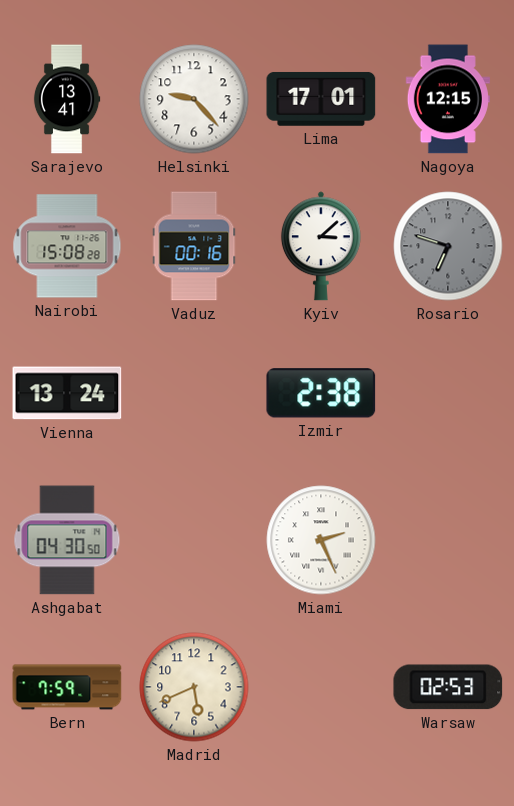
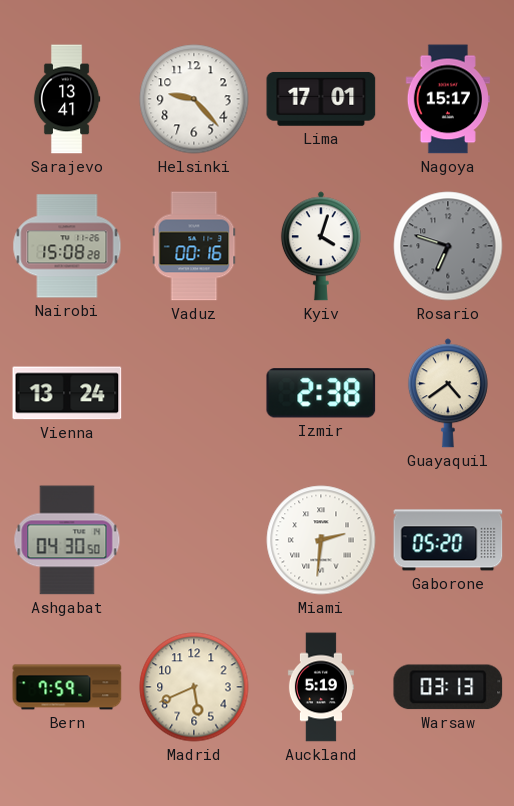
Nagoya: 12:15 -> 15:17
Kyiv: 3:08 -> 4:03
Guayaquil: none -> 4:39
Miami: 2:26 -> 2:31
Gaborone: none -> 05:20
Auckland: none -> 5:19
Warsaw: 02:53 -> 03:13
